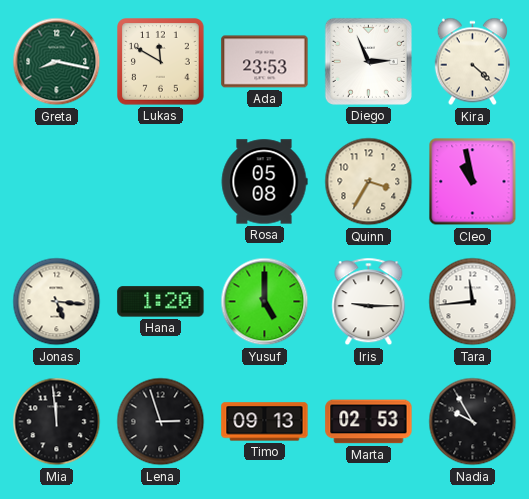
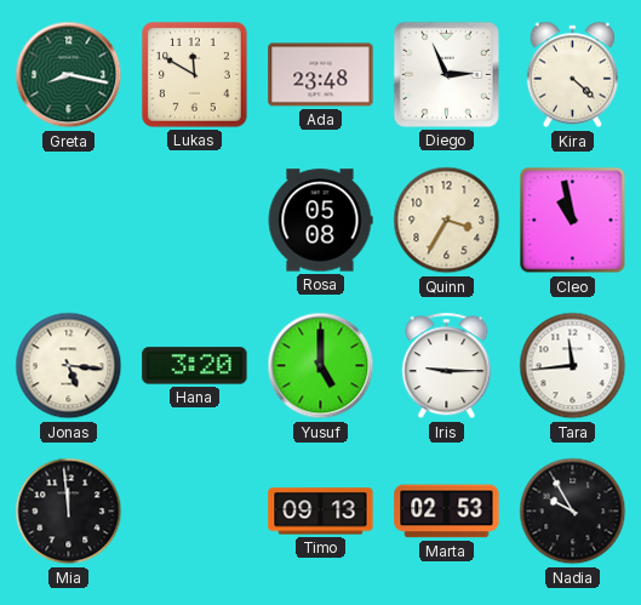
Ada: 23:53 -> 23:48
Hana: 1:20 -> 3:20
Lena: 2:57 -> none
